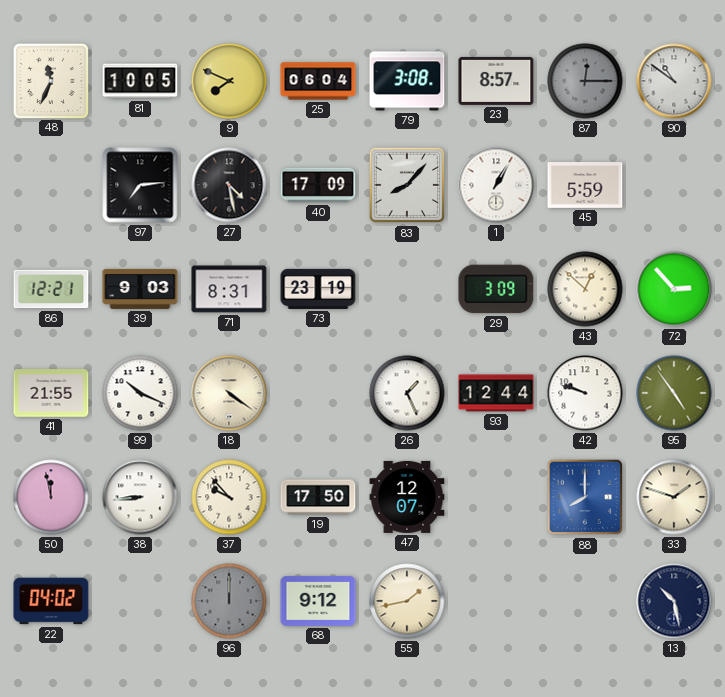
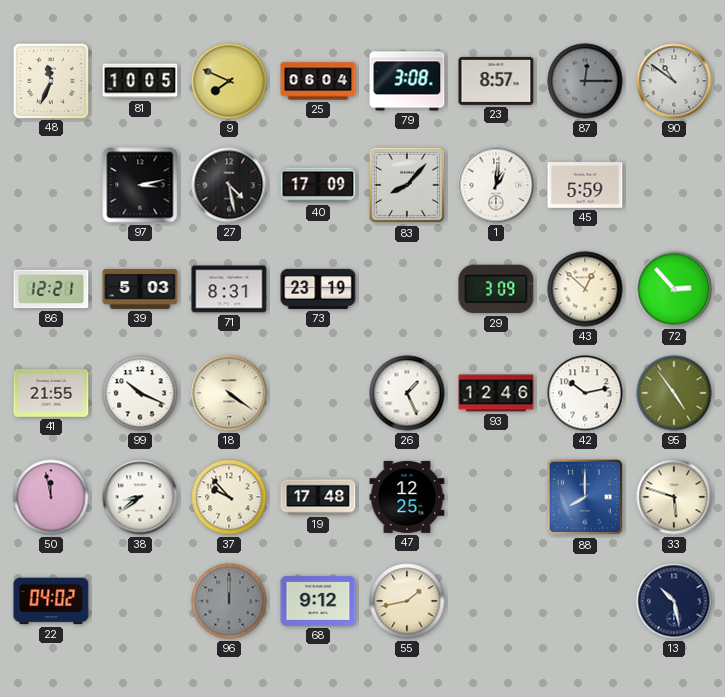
97: 7:14 -> 3:13
1: 1:05 -> 1:01
39: 9:03 -> 5:03
93: 12:44 -> 12:46
42: 9:48 -> 10:13
38: 8:44 -> 8:39
19: 17:50 -> 17:48
47: 12:07 -> 12:25
33: 1:48 -> 5:48
